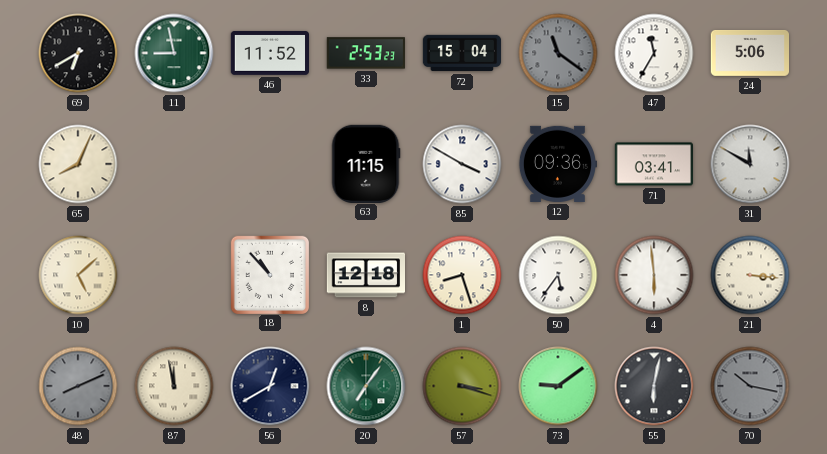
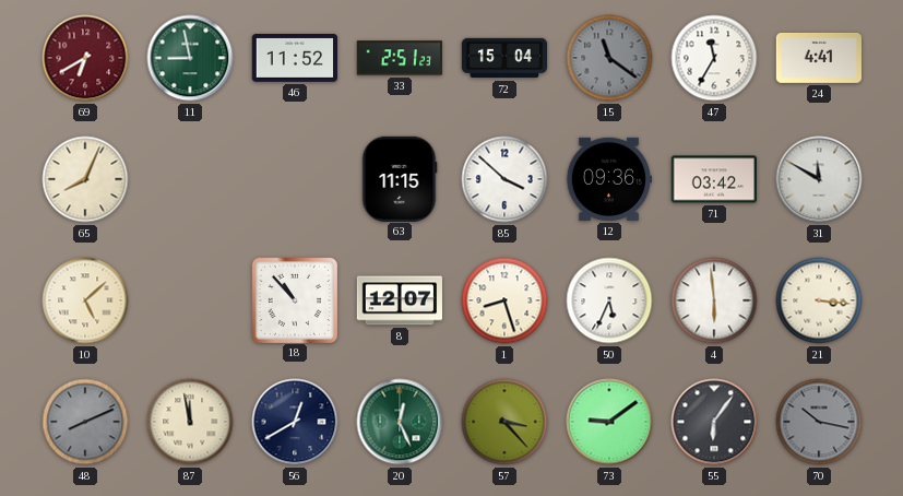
69 dial: black -> burgundy
33: 2:53 -> 2:51
24: 5:06 -> 4:41
85: 3:50 -> 3:52
71: 03:41 -> 03:42
8: 12:18 -> 12:07
50: 5:36 -> 5:34
20: 7:06 -> 12:26
57: 3:18 -> 3:23
55: 6:02 -> 6:06
